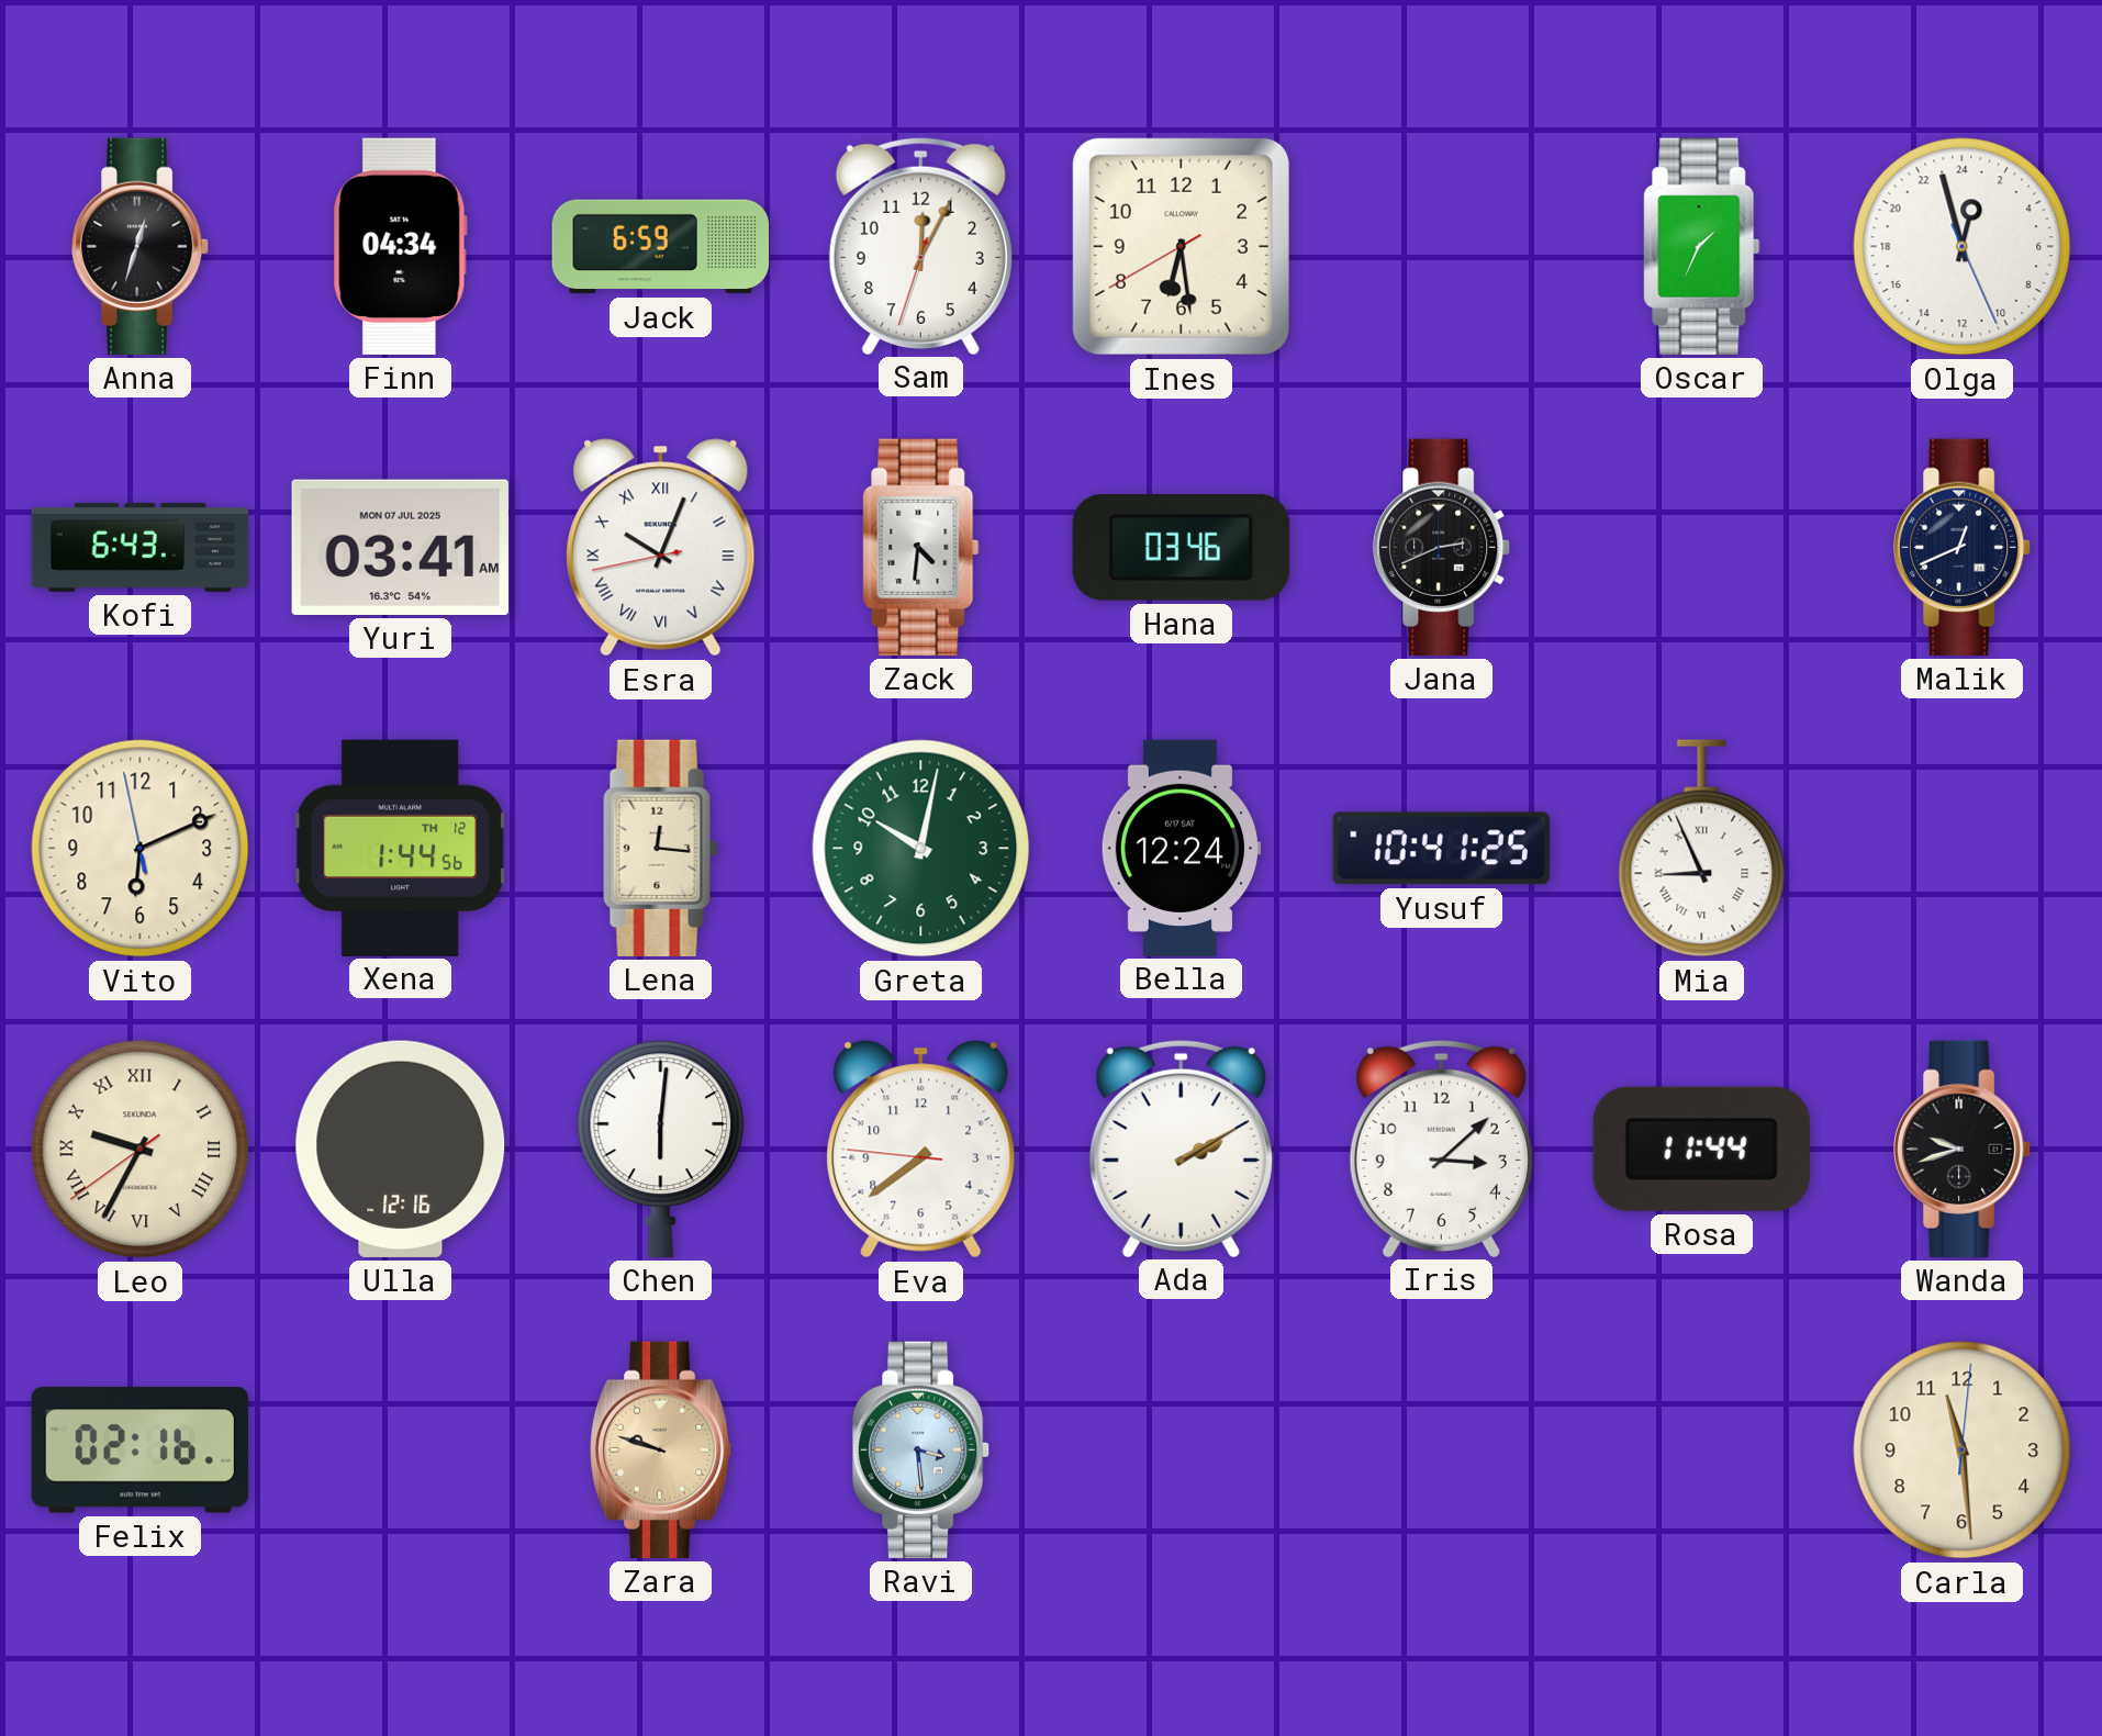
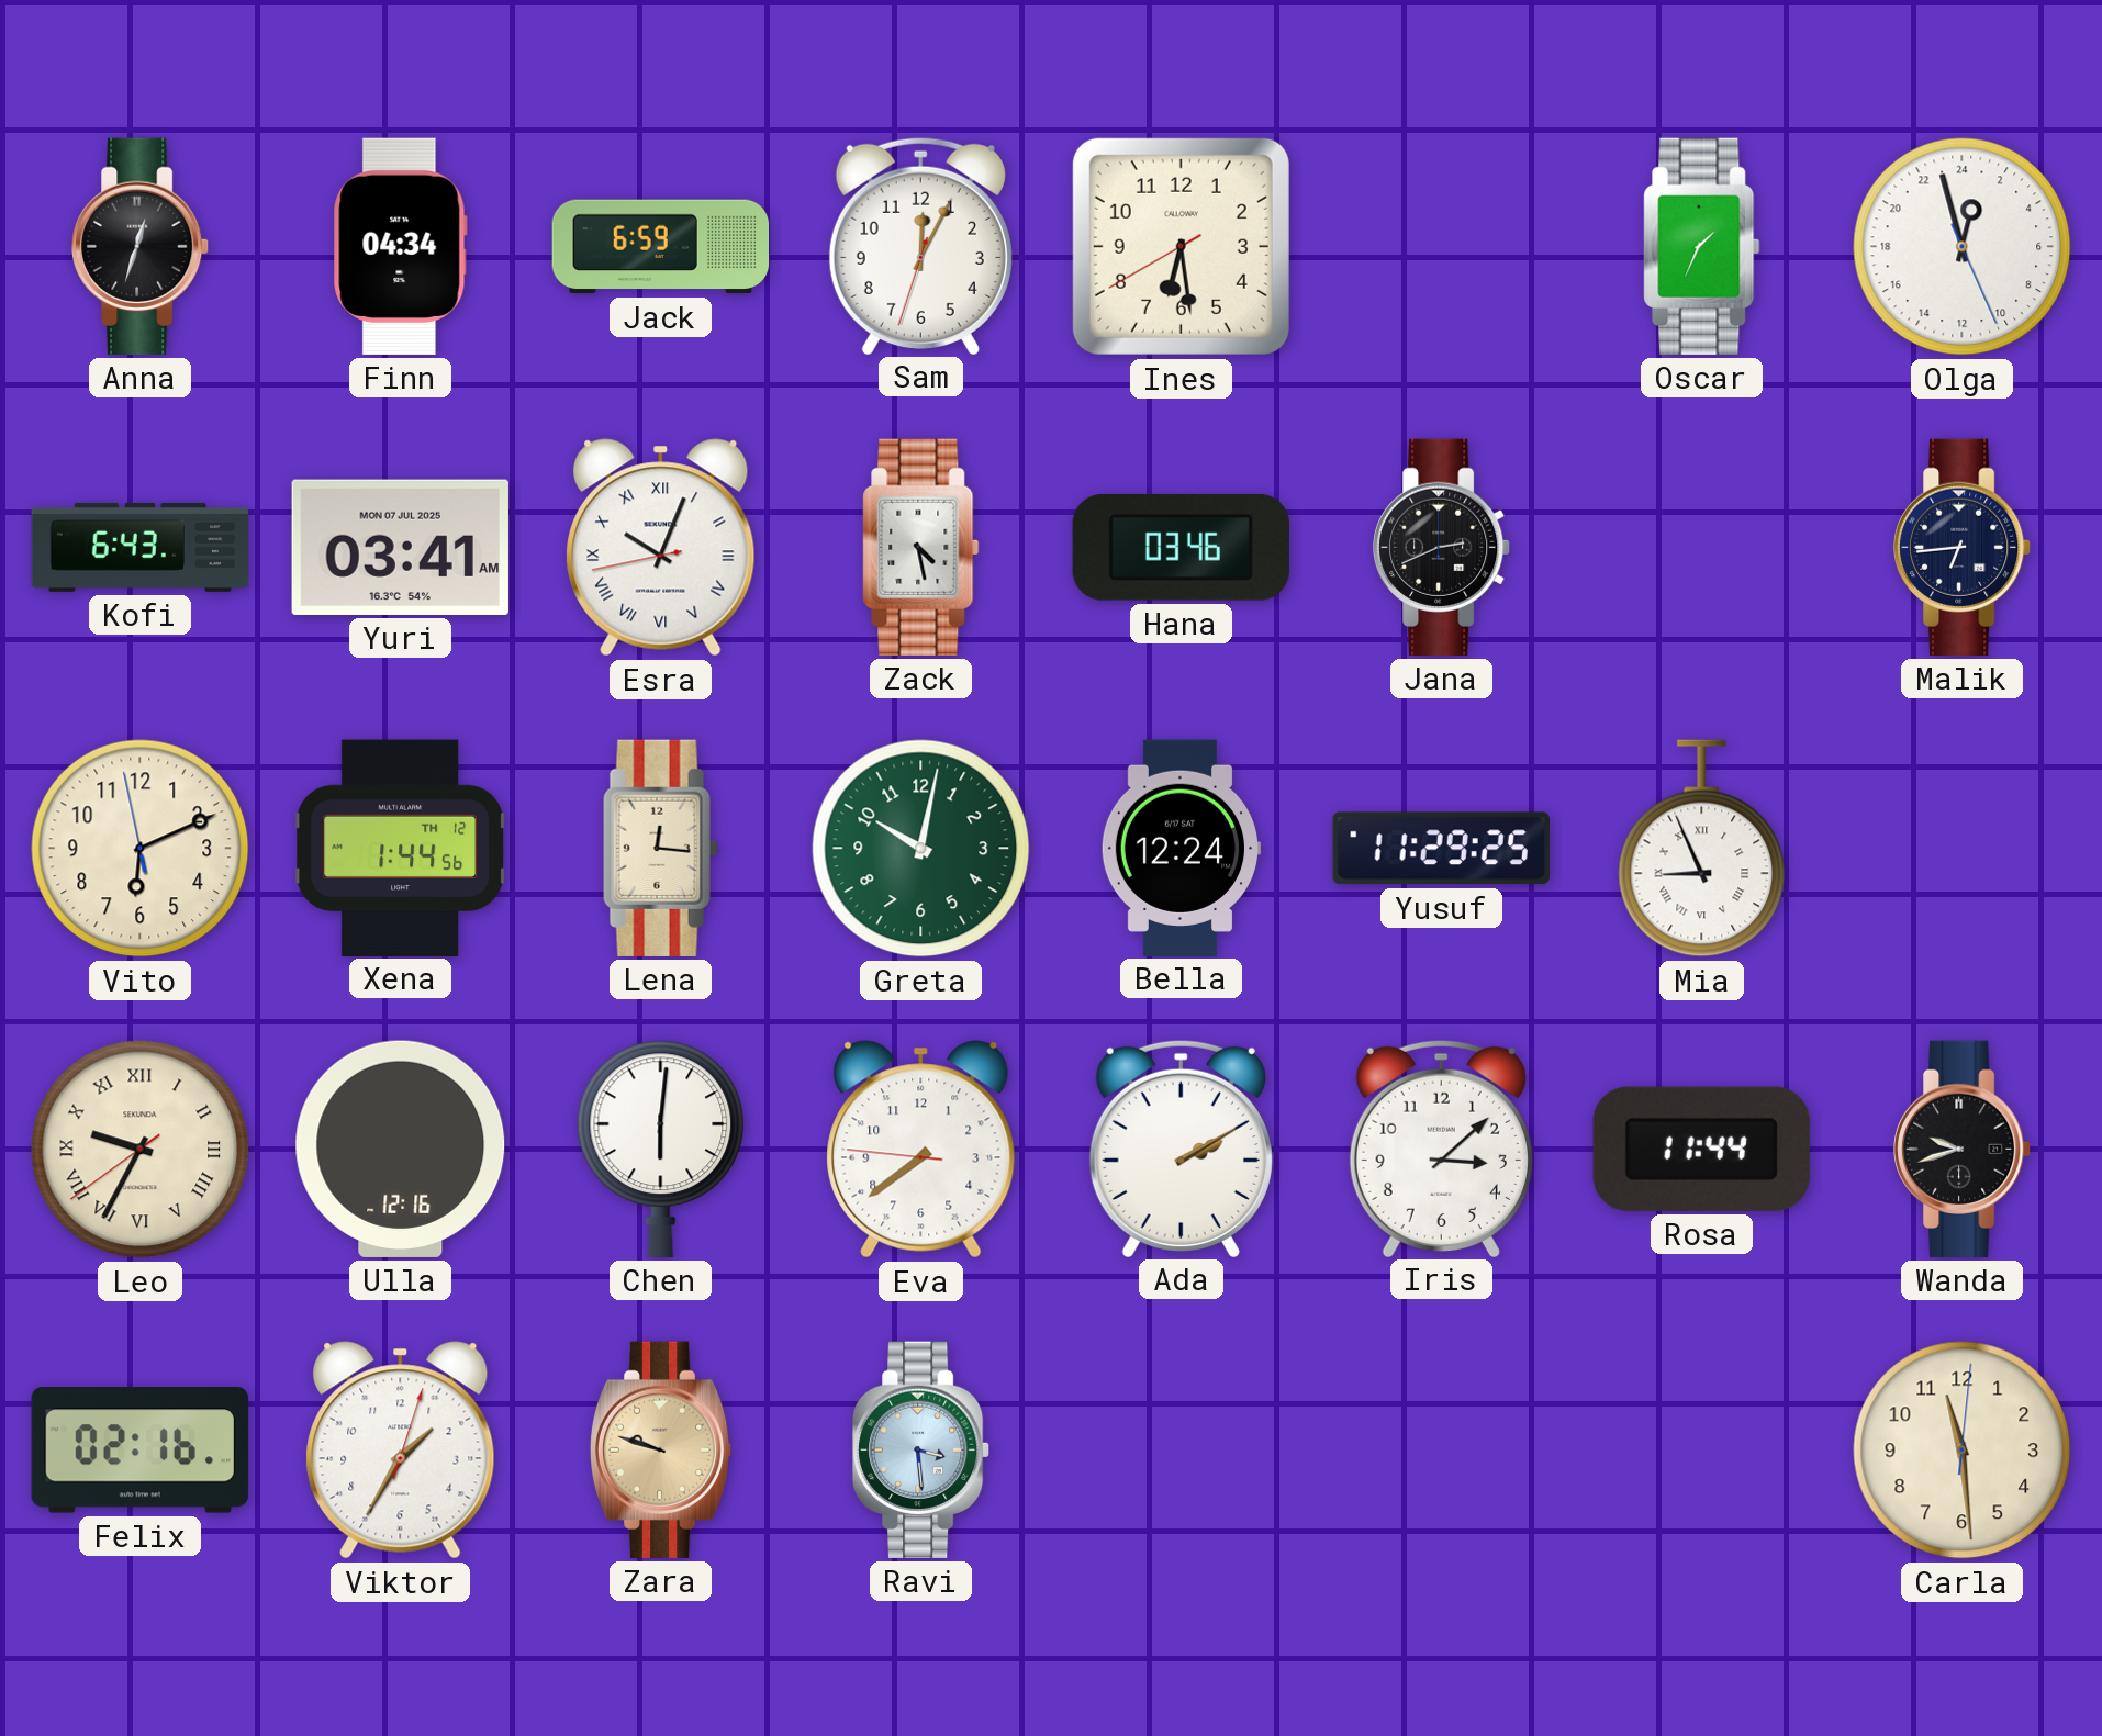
Zack: 4:31 -> 4:28
Malik: 12:41 -> 6:44
Yusuf: 10:41 -> 11:29
Viktor: none -> 1:35
